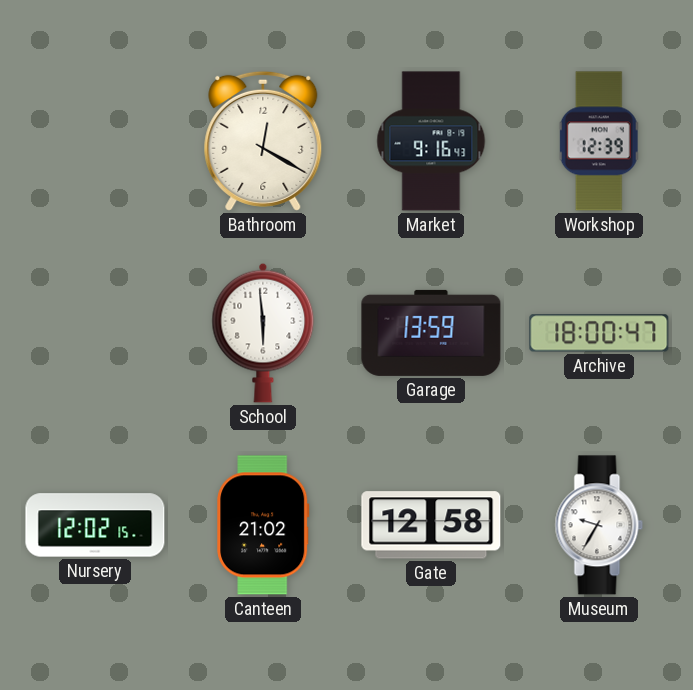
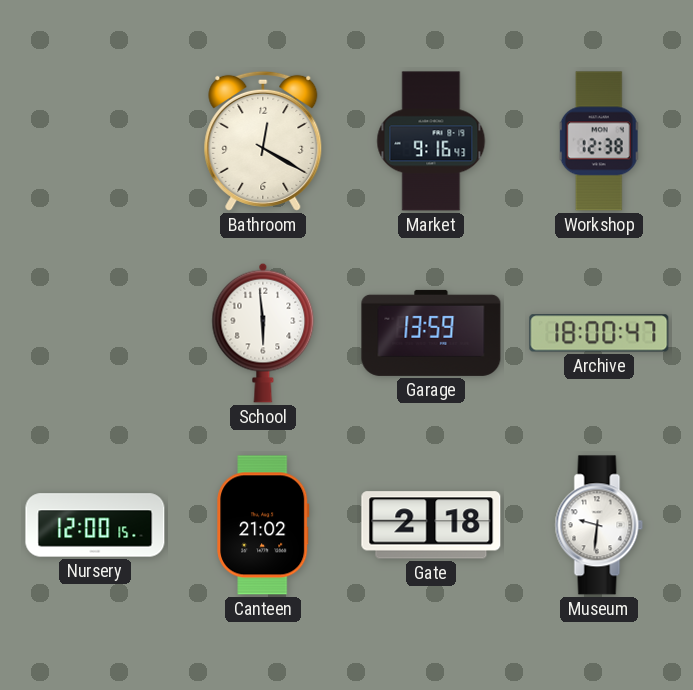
Workshop: 12:39 -> 12:38
Nursery: 12:02 -> 12:00
Gate: 12:58 -> 2:18
Museum: 9:35 -> 9:31
